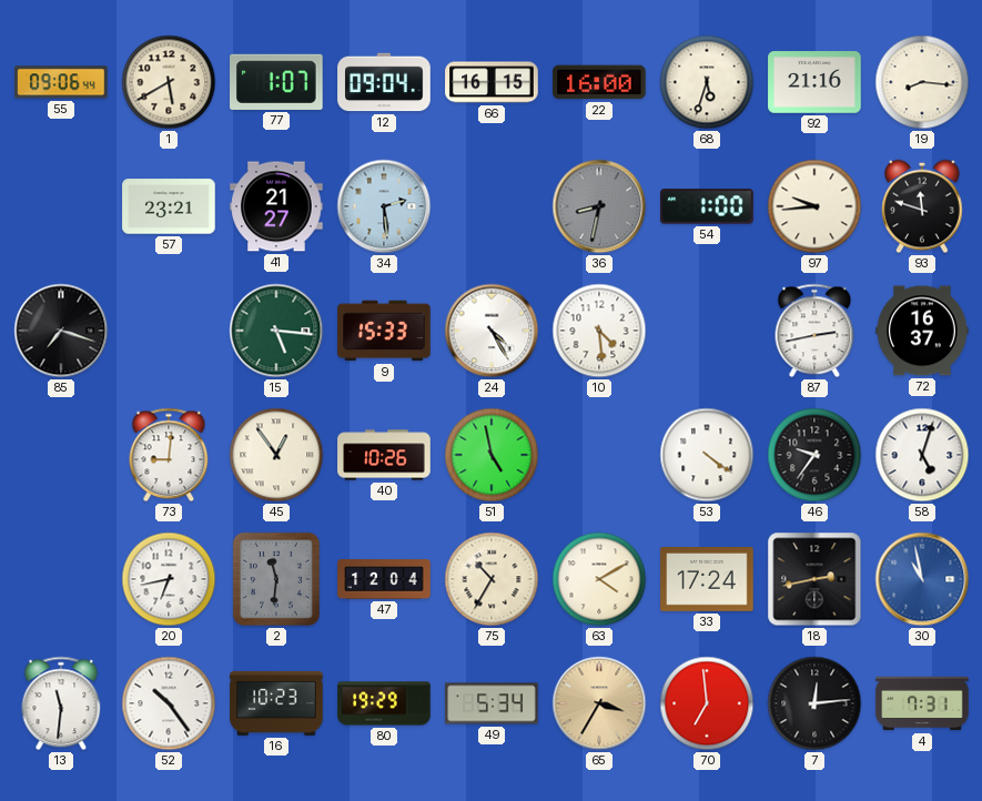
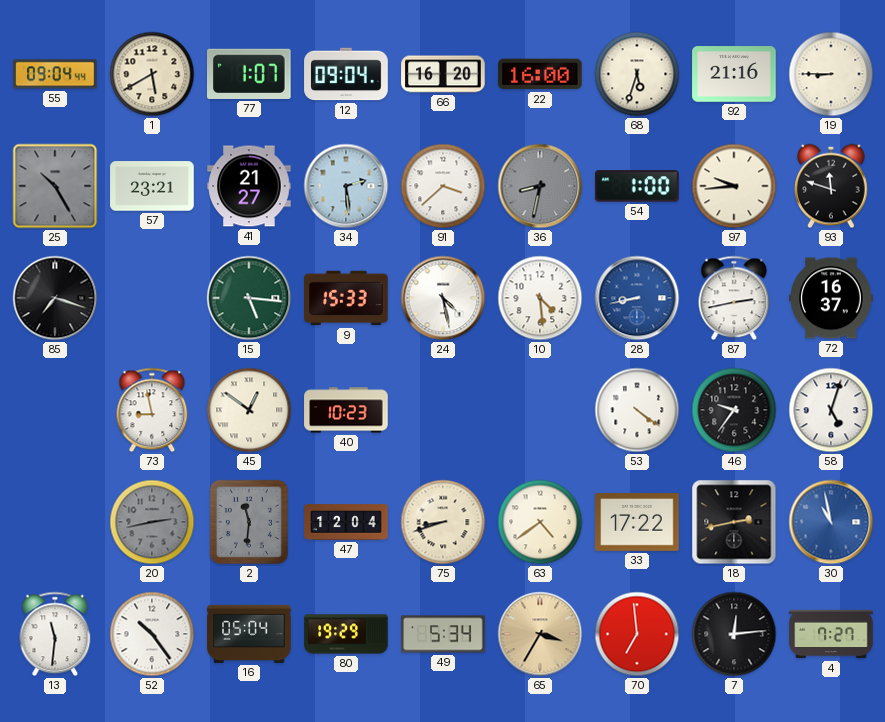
55: 09:06 -> 09:04
66: 16:15 -> 16:20
19: 8:16 -> 8:45
25: none -> 10:25
91: none -> 3:38
24: 4:25 -> 4:28
28: none -> 8:43
73: 9:01 -> 8:58
45: 12:54 -> 12:51
40: 10:26 -> 10:23
51: 4:58 -> none
20: 6:43 -> 2:43
20 dial: white -> grey
75: 10:35 -> 8:42
63: 4:10 -> 4:39
33: 17:24 -> 17:22
16: 10:23 -> 05:04
4: 7:31 -> 7:27
